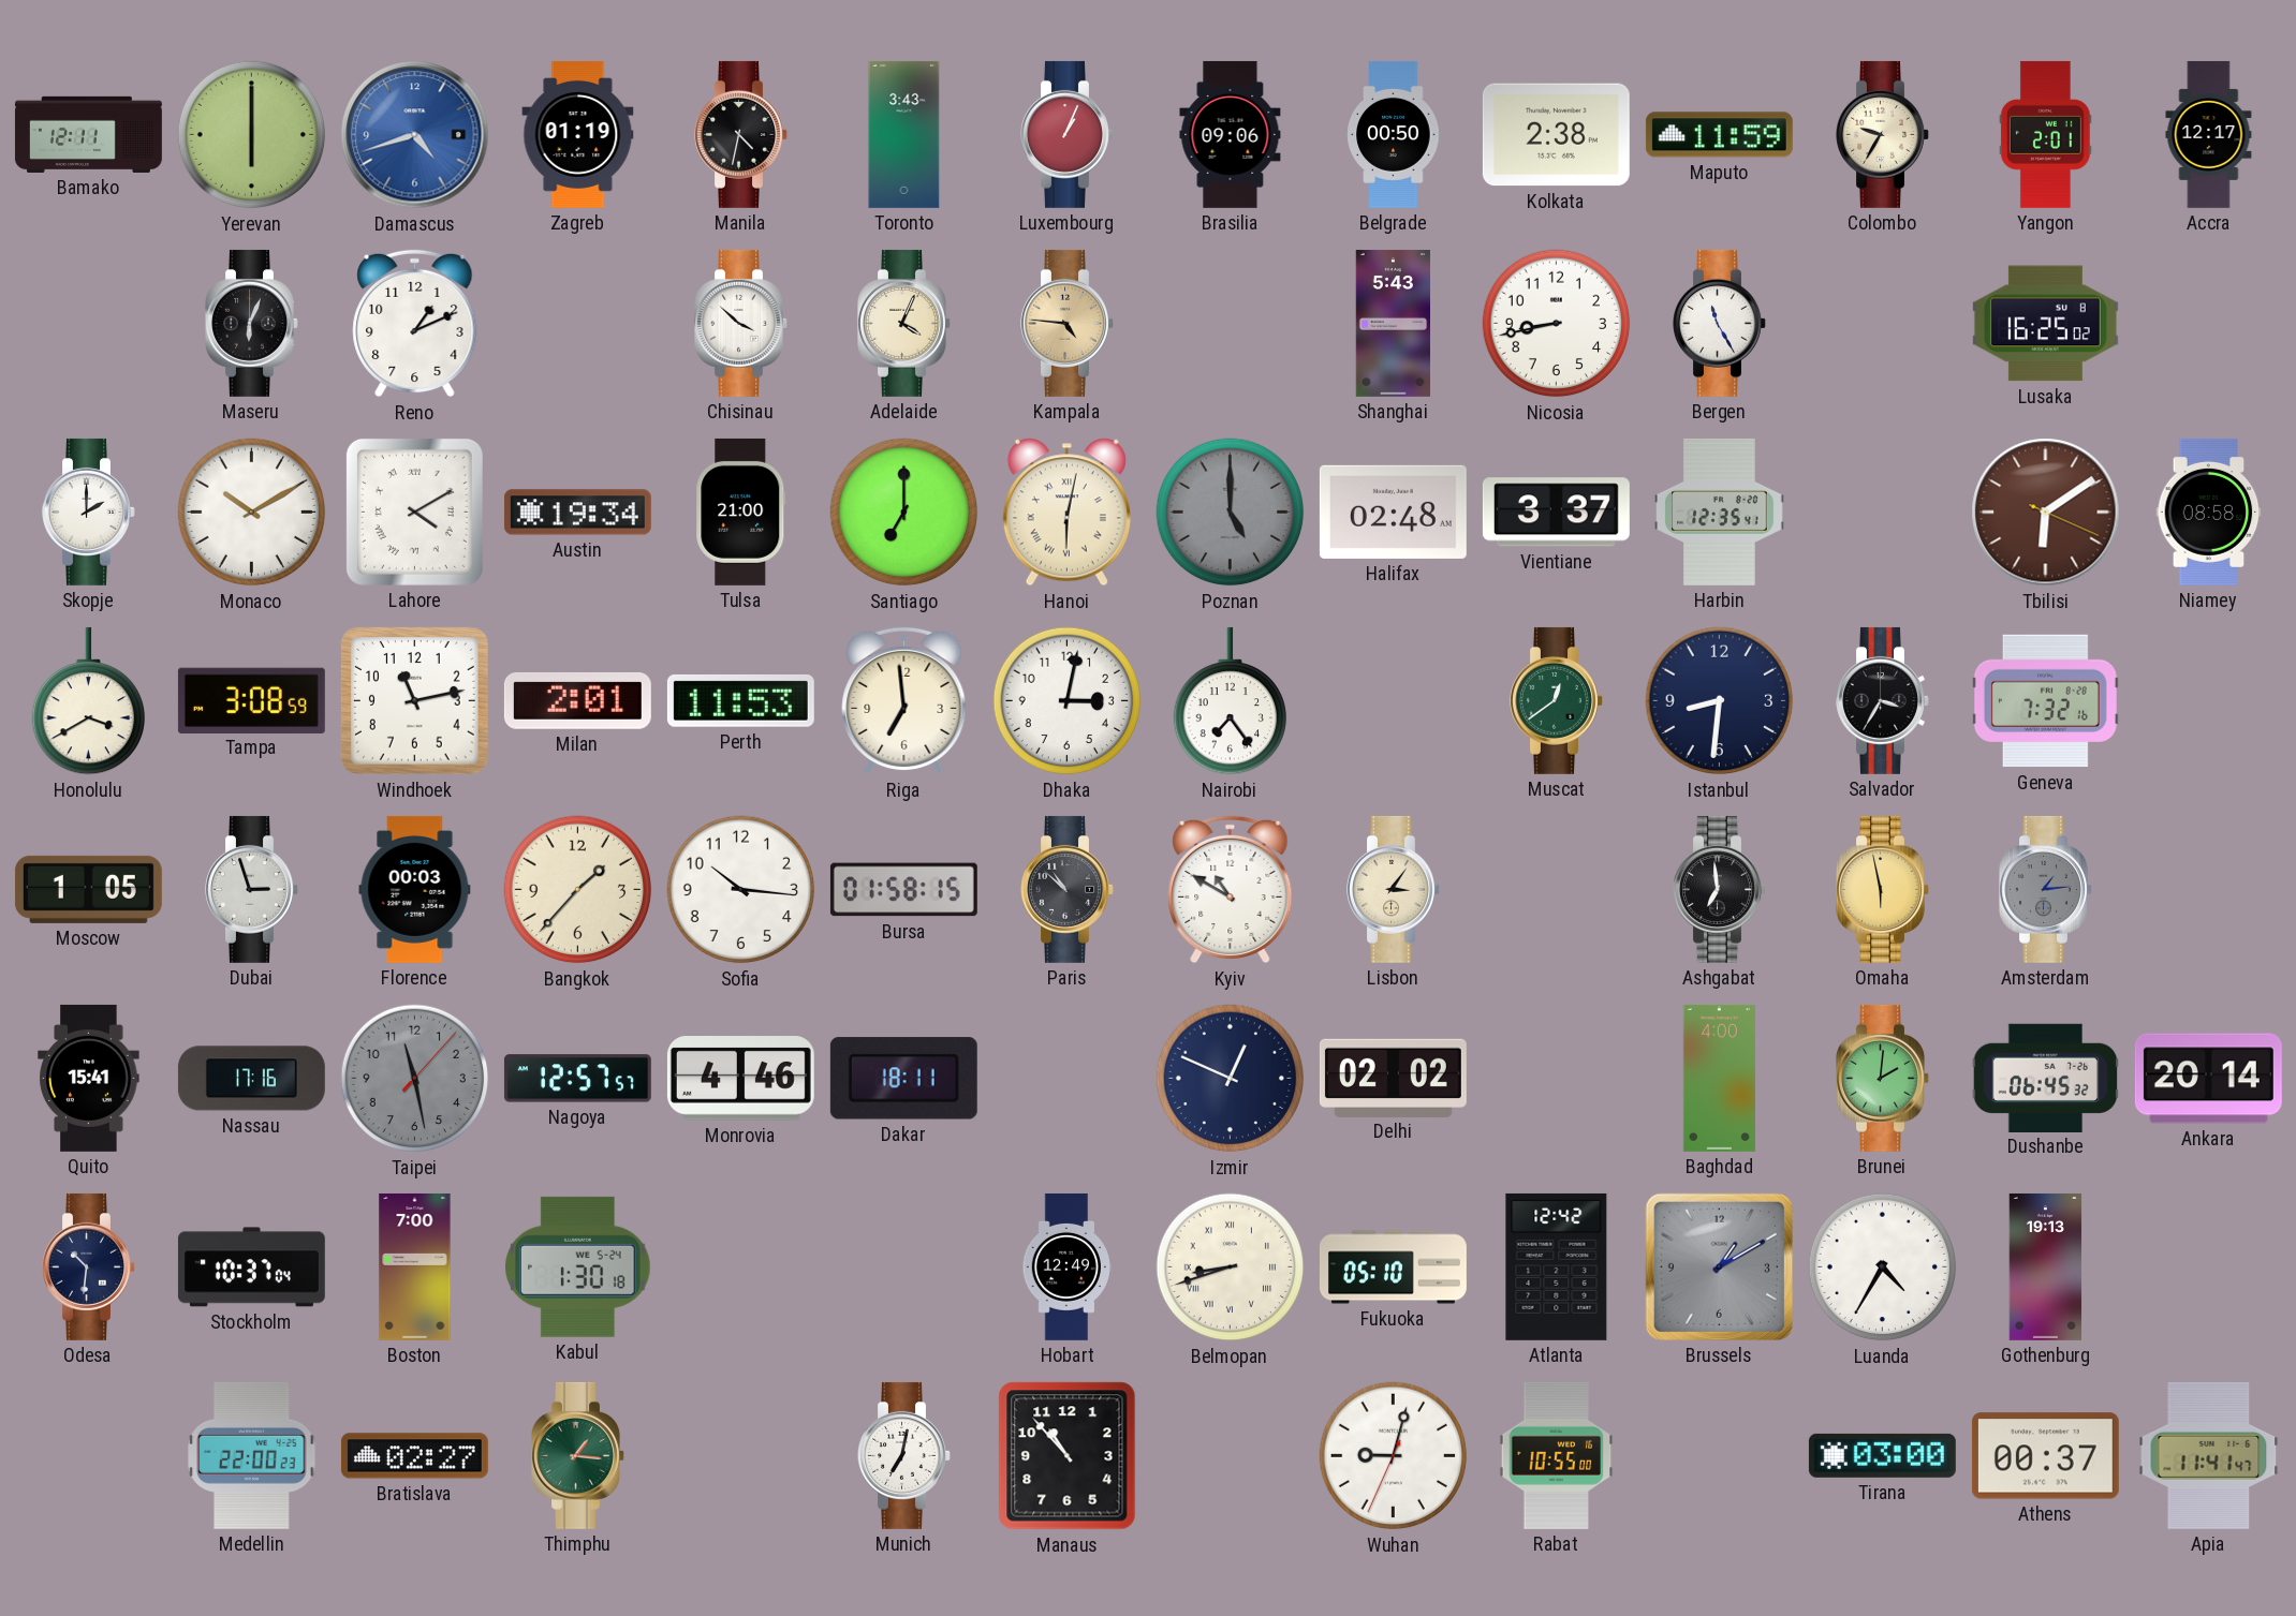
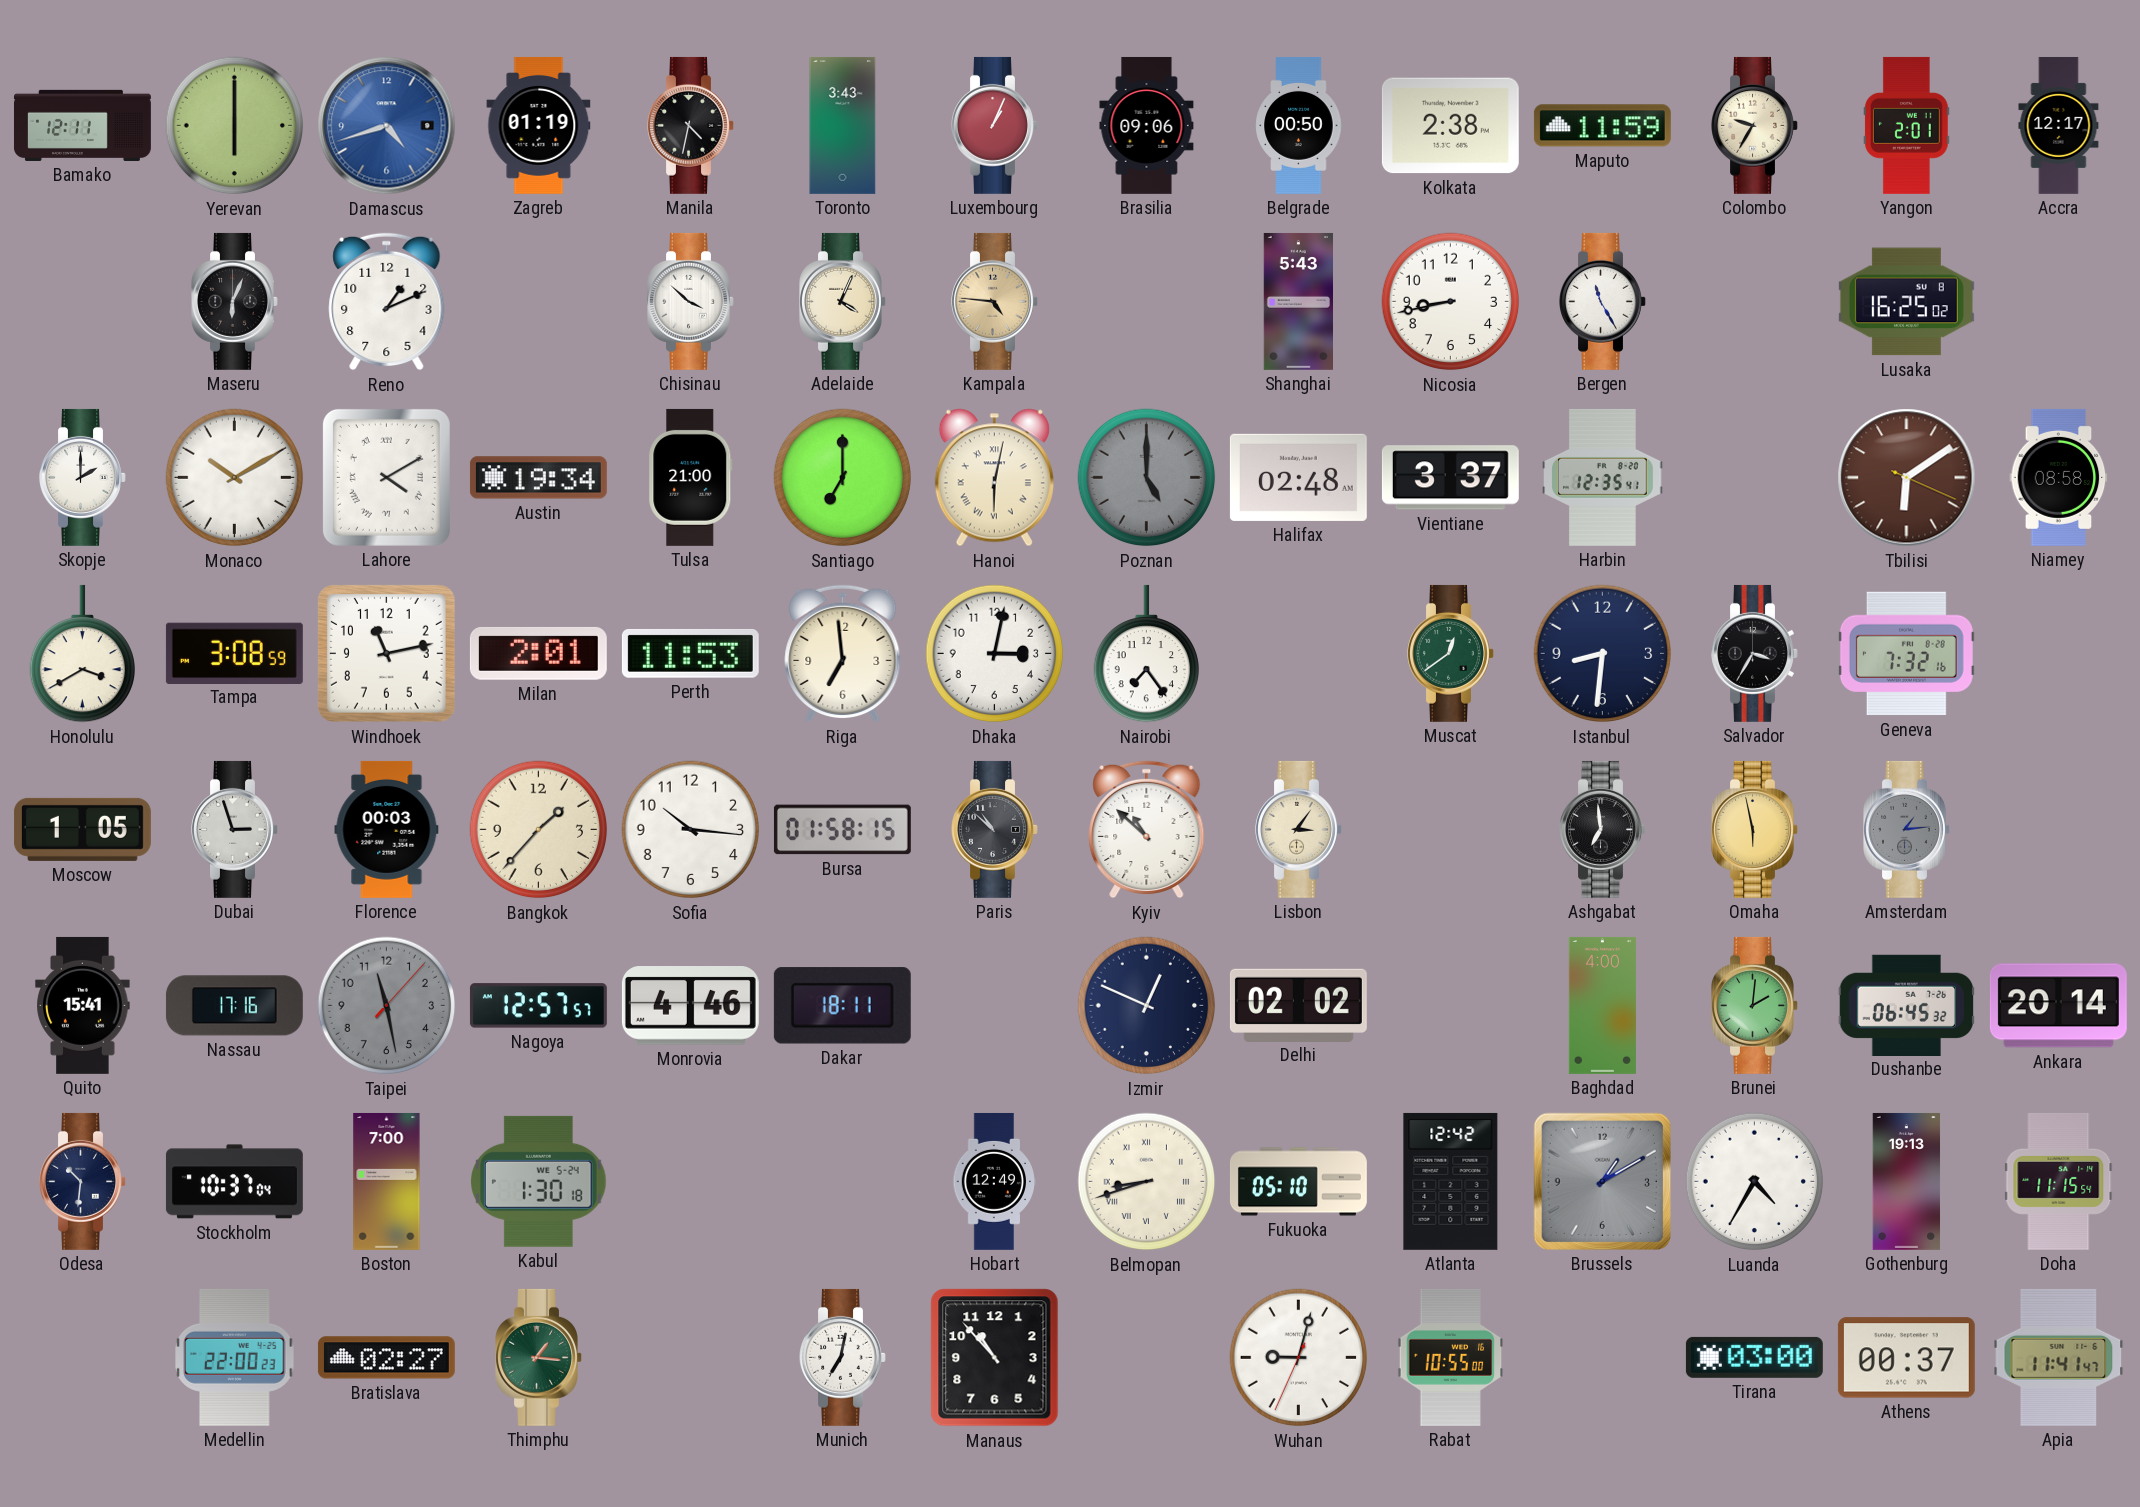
Kyiv: 10:50 -> 10:52
Doha: none -> 11:15
